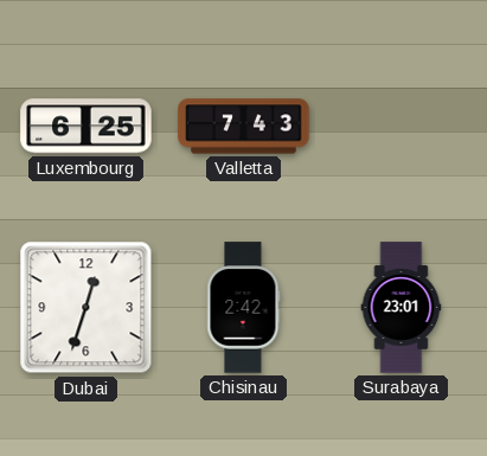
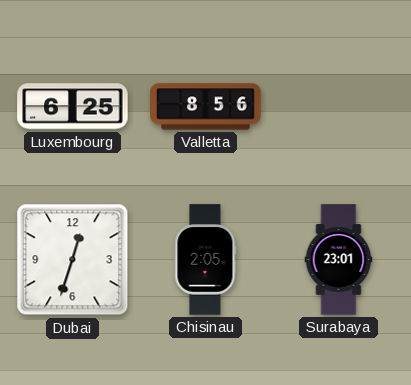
Valletta: 7:43 -> 8:56
Chisinau: 2:42 -> 2:05
